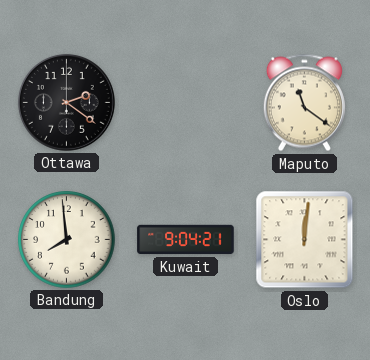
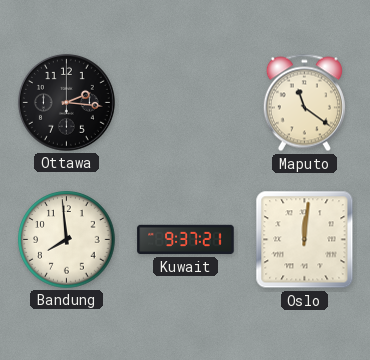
Ottawa: 2:21 -> 2:16
Kuwait: 9:04 -> 9:37
